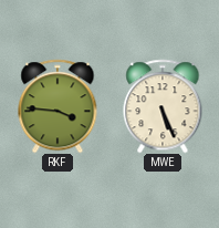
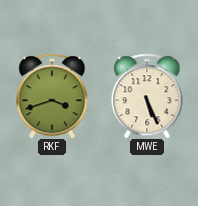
RKF: 3:46 -> 3:42
